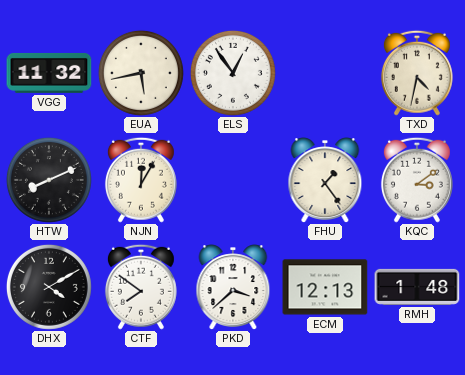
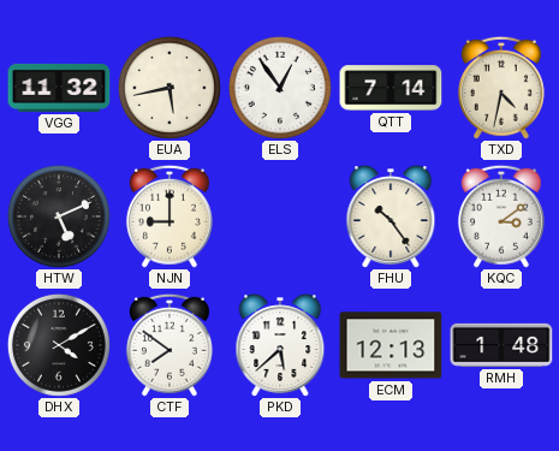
QTT: none -> 7:14
HTW: 8:11 -> 5:11
NJN: 12:05 -> 9:00
FHU: 1:24 -> 10:24
PKD: 3:38 -> 5:38
